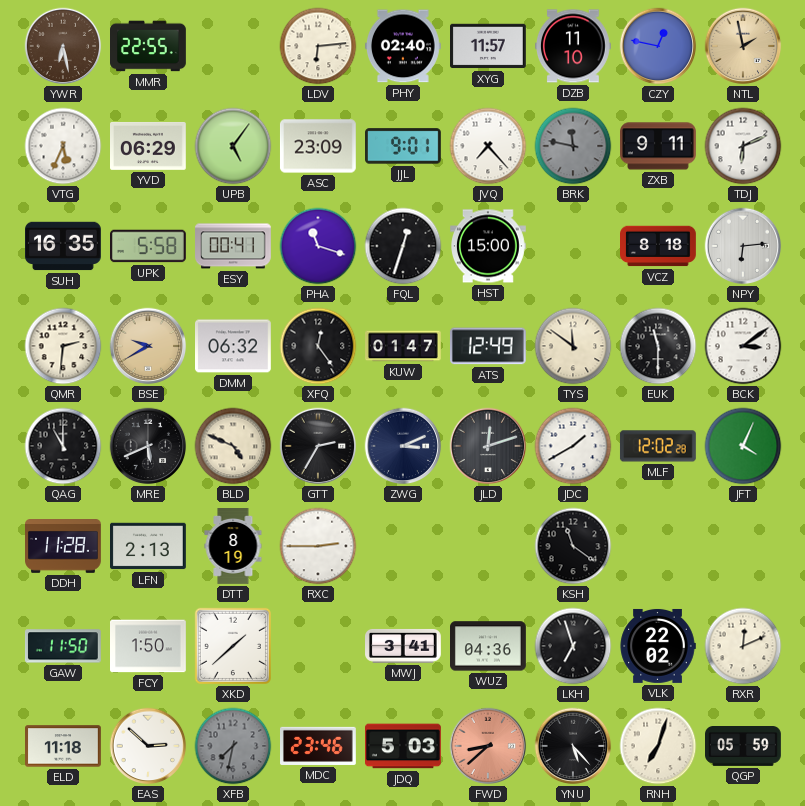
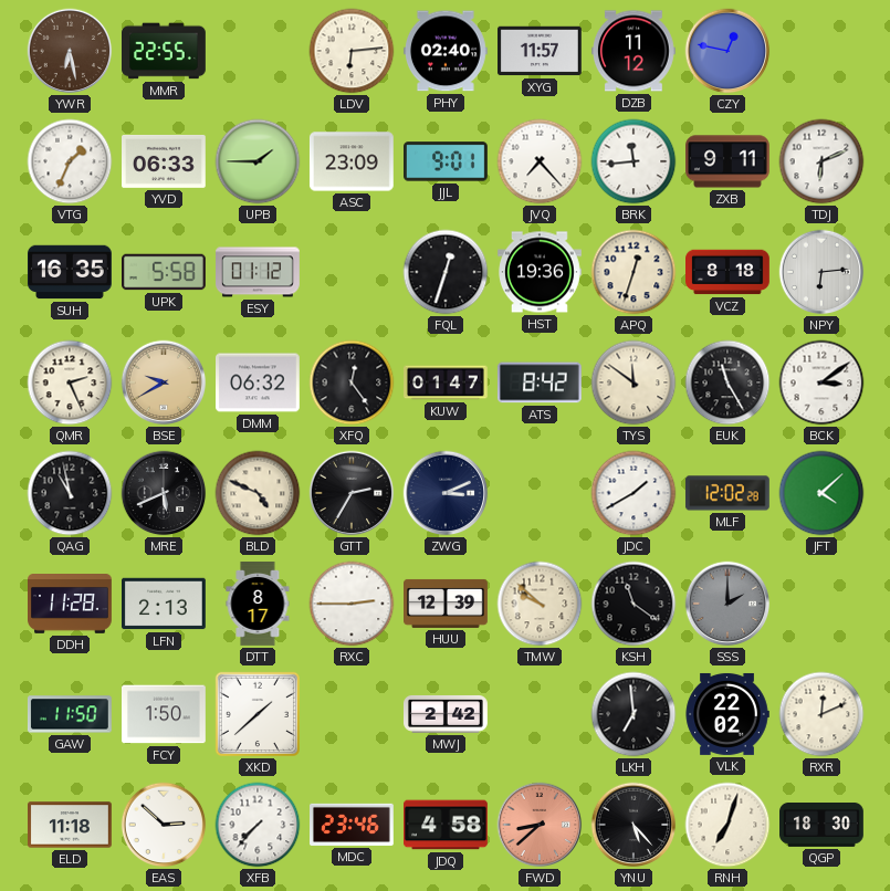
DZB: 11:10 -> 11:12
NTL: 1:58 -> none
VTG: 5:34 -> 1:34
YVD: 06:29 -> 06:33
UPB: 5:06 -> 1:45
BRK: 11:47 -> 11:44
BRK dial: grey -> white
ESY: 00:41 -> 01:12
PHA: 11:18 -> none
HST: 15:00 -> 19:36
APQ: none -> 12:33
QMR: 2:31 -> 2:26
ATS: 12:49 -> 8:42
EUK: 11:30 -> 11:25
QAG: 11:00 -> 10:58
JLD: 12:12 -> none
JFT: 4:04 -> 4:08
DTT: 8:19 -> 8:17
HUU: none -> 12:39
TMW: none -> 9:52
SSS: none -> 2:00
MWJ: 3:41 -> 2:42
WUZ: 04:36 -> none
LKH: 6:57 -> 6:59
XFB: 7:32 -> 7:37
XFB dial: grey -> white
JDQ: 5:03 -> 4:58
QGP: 05:59 -> 18:30
